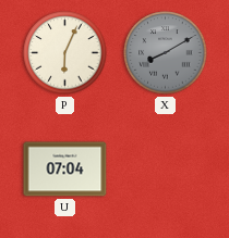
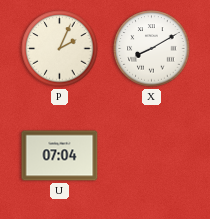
P: 6:04 -> 2:04
X dial: grey -> white
